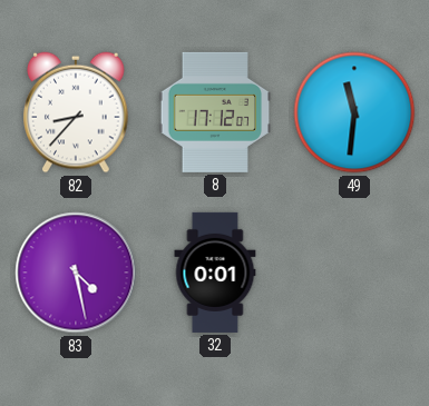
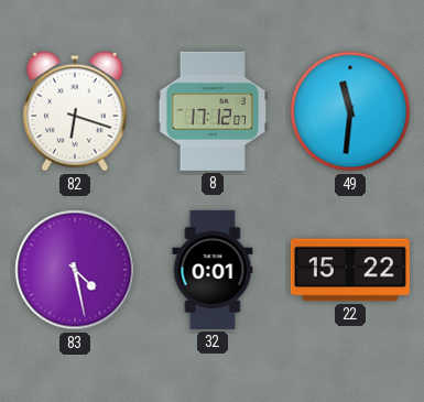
82: 8:37 -> 6:18
22: none -> 15:22
